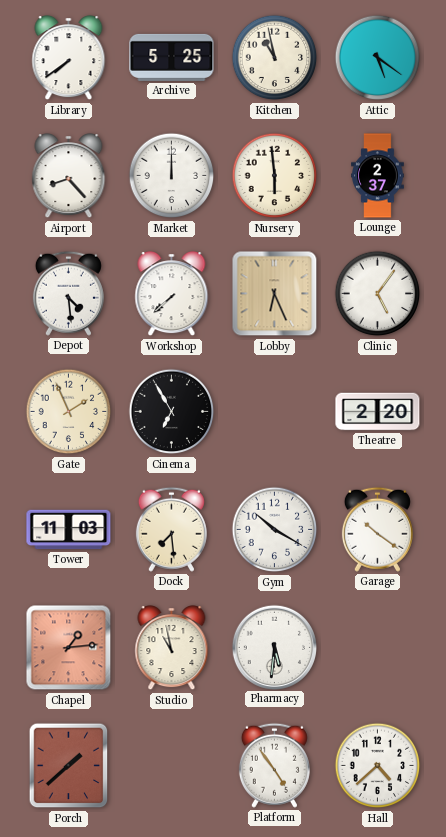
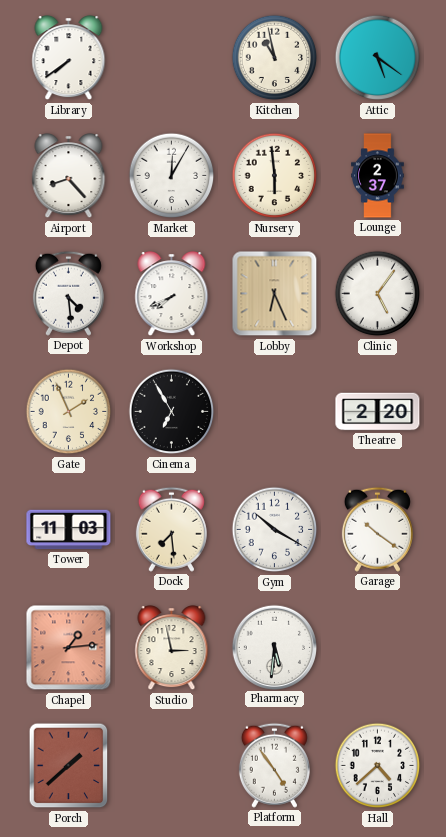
Archive: 5:25 -> none
Market: 12:00 -> 12:05
Workshop: 7:38 -> 7:41
Studio: 10:58 -> 2:58
